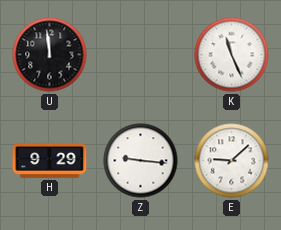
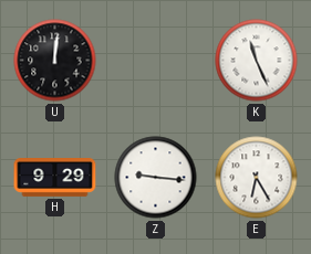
U: 11:59 -> 12:01
E: 9:08 -> 6:25
